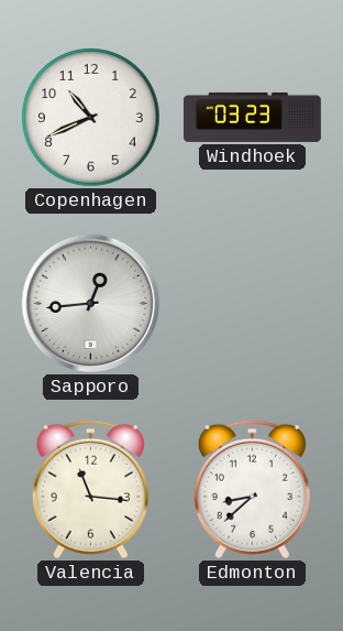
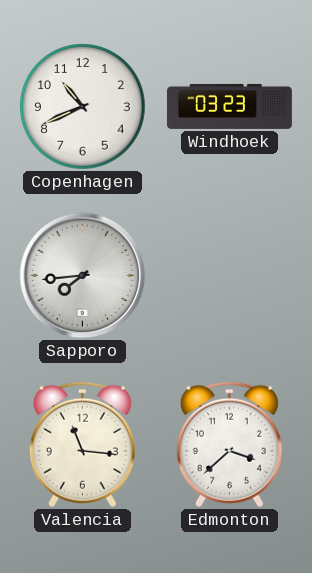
Sapporo: 12:44 -> 7:44
Edmonton: 8:38 -> 3:38
